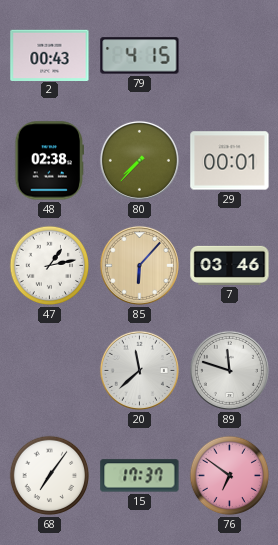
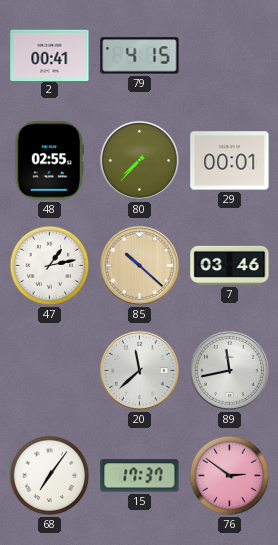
2: 00:43 -> 00:41
48: 02:38 -> 02:55
85: 6:07 -> 10:22
89: 11:48 -> 11:43
76: 6:51 -> 2:51
